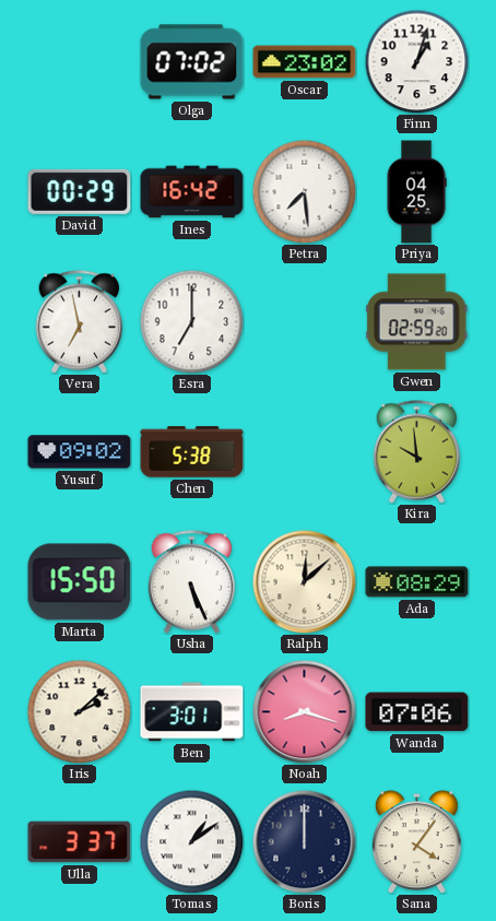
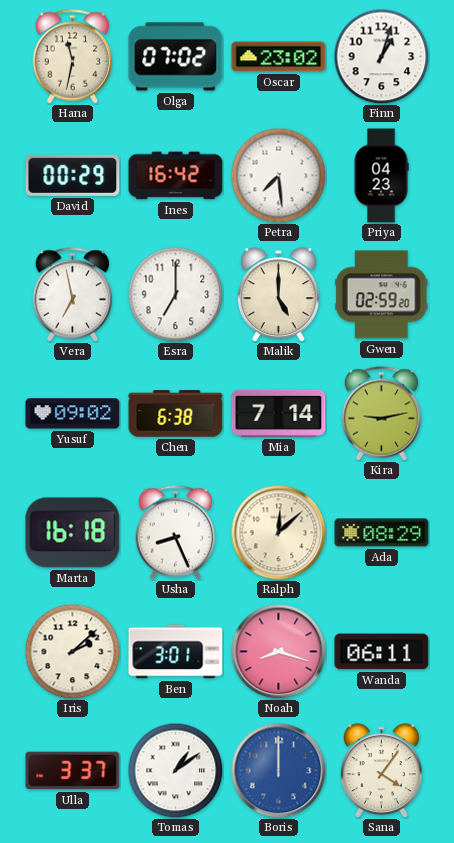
Hana: none -> 11:32
Priya: 04:25 -> 04:23
Malik: none -> 5:00
Chen: 5:38 -> 6:38
Mia: none -> 7:14
Kira: 9:59 -> 9:13
Marta: 15:50 -> 16:18
Usha: 5:26 -> 8:26
Wanda: 07:06 -> 06:11
Boris dial: navy -> blue
